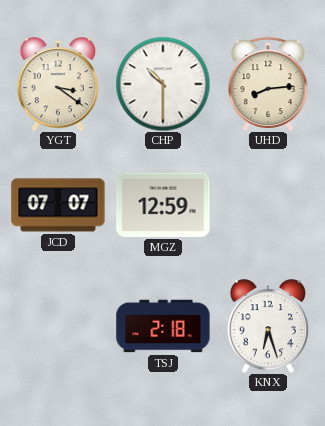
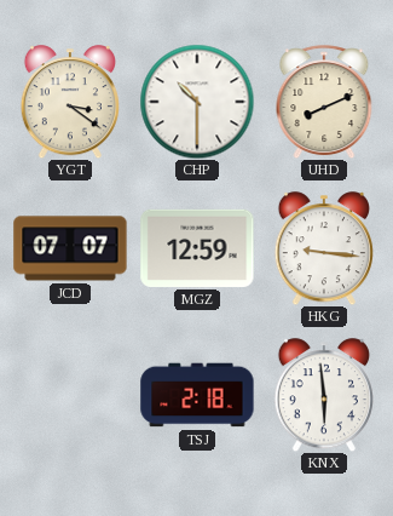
UHD: 8:14 -> 8:11
HKG: none -> 9:16
KNX: 6:27 -> 5:59
